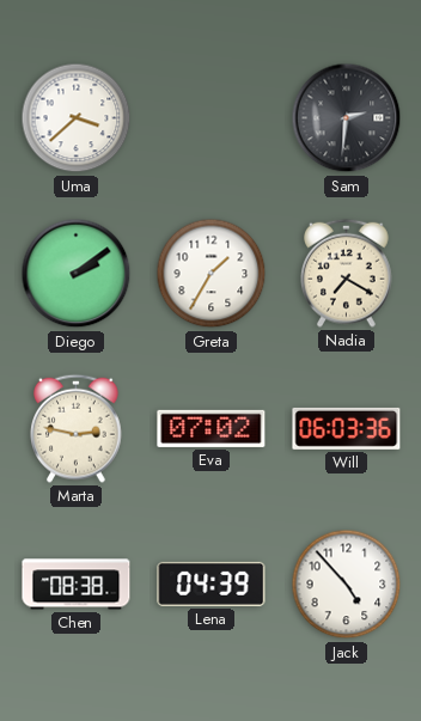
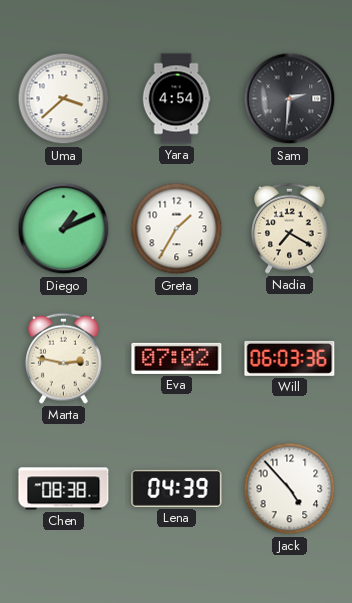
Yara: none -> 4:54
Diego: 2:09 -> 1:11
